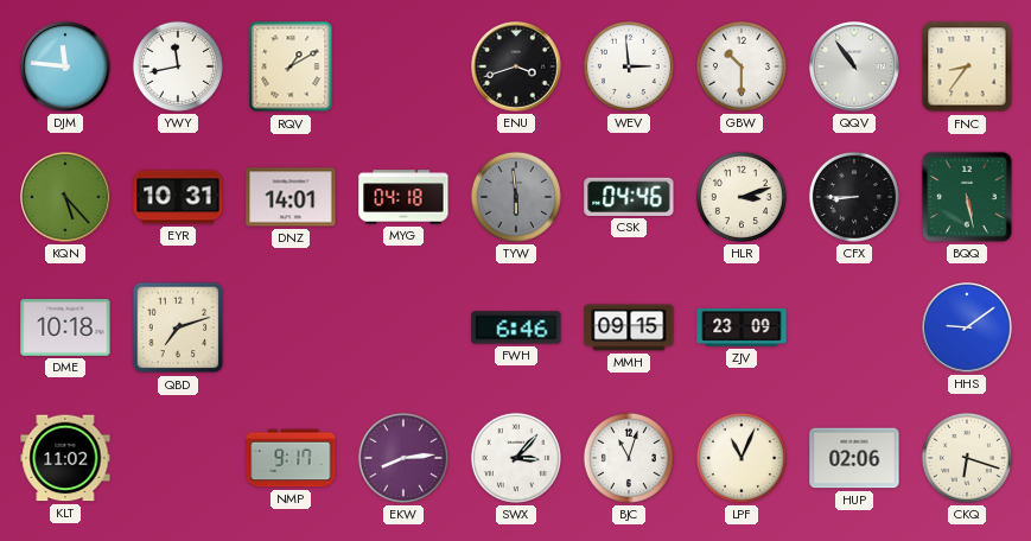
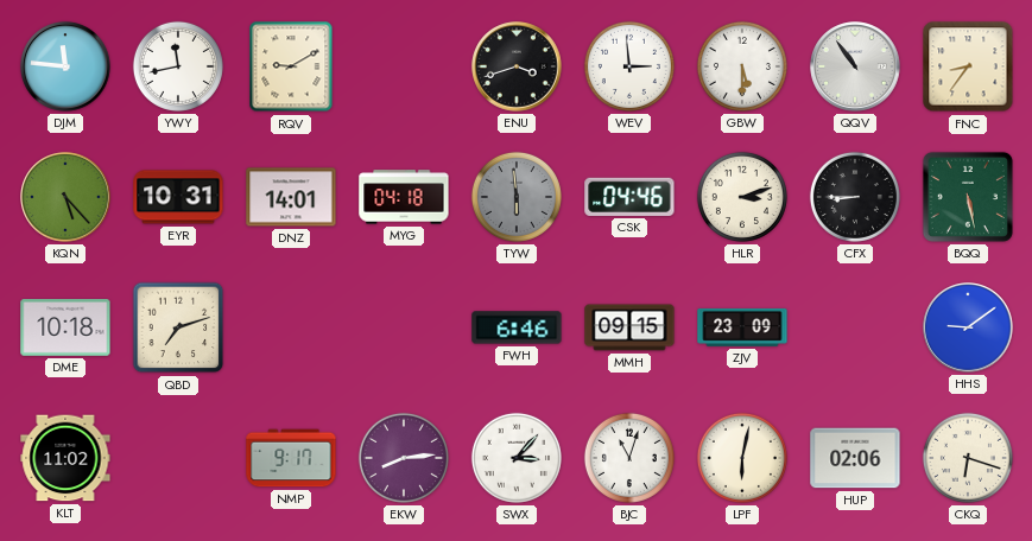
RQV: 1:10 -> 9:10
GBW: 10:30 -> 5:30
LPF: 11:04 -> 6:02
